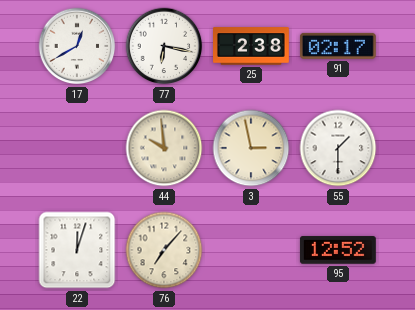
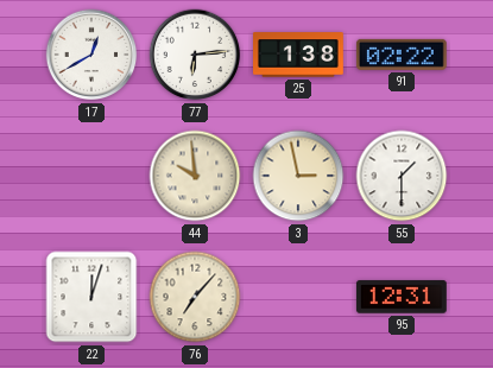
77: 6:17 -> 6:14
25: 2:38 -> 1:38
91: 02:17 -> 02:22
95: 12:52 -> 12:31
